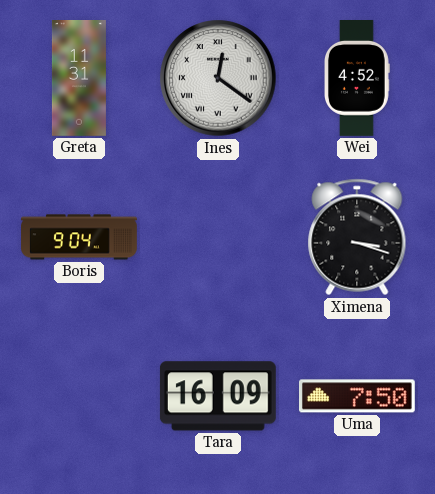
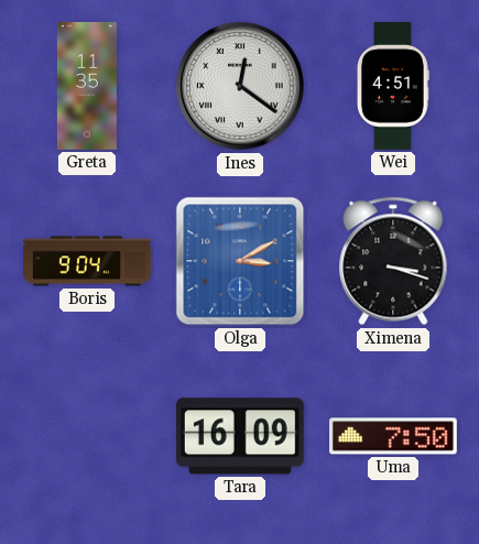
Greta: 11:31 -> 11:35
Wei: 4:52 -> 4:51
Olga: none -> 3:10
